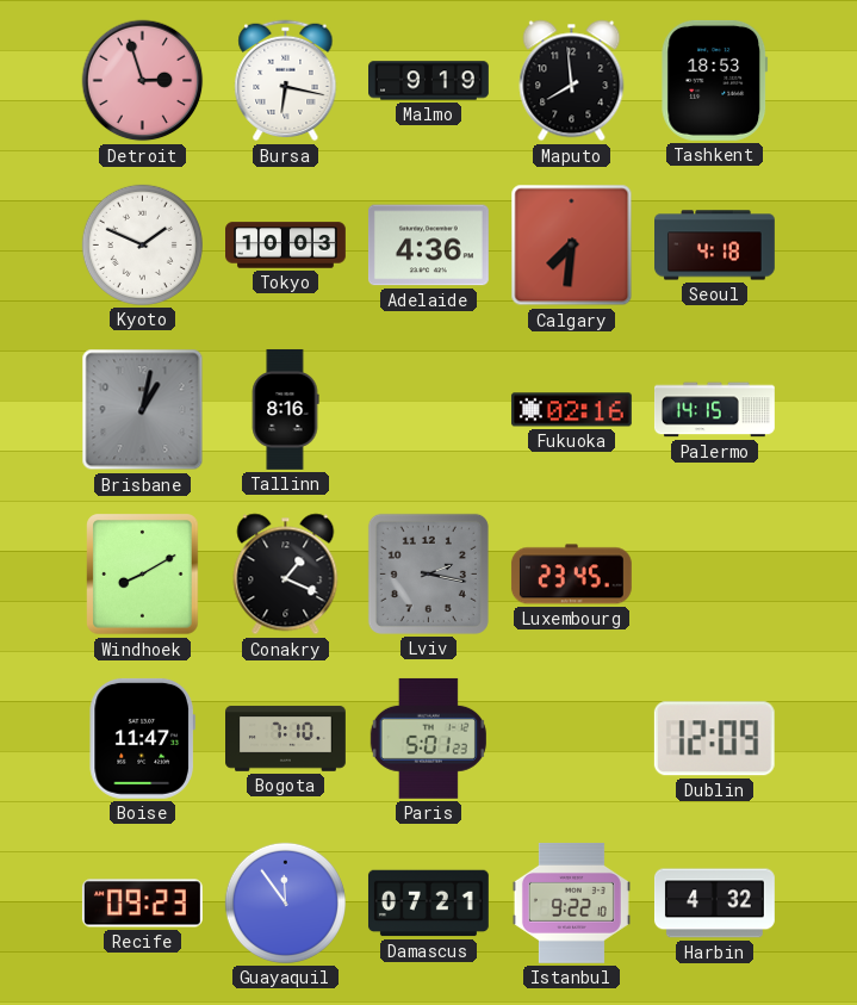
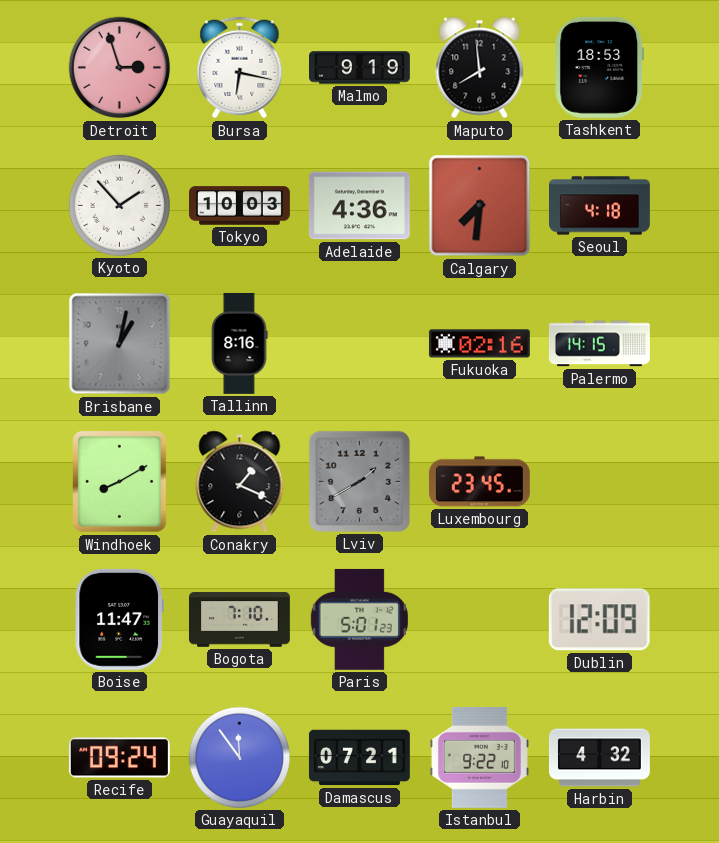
Kyoto: 1:49 -> 1:53
Lviv: 2:17 -> 1:40
Recife: 09:23 -> 09:24
